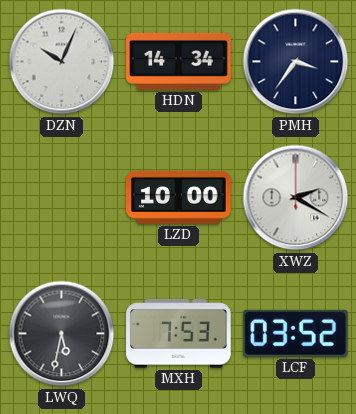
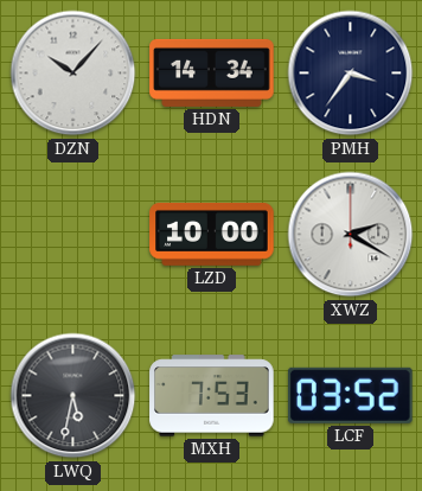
DZN: 10:04 -> 10:07
